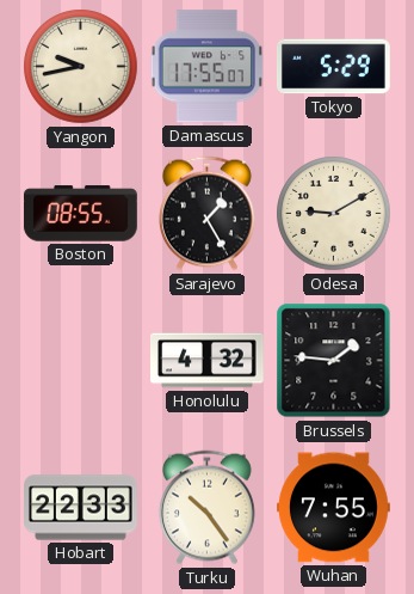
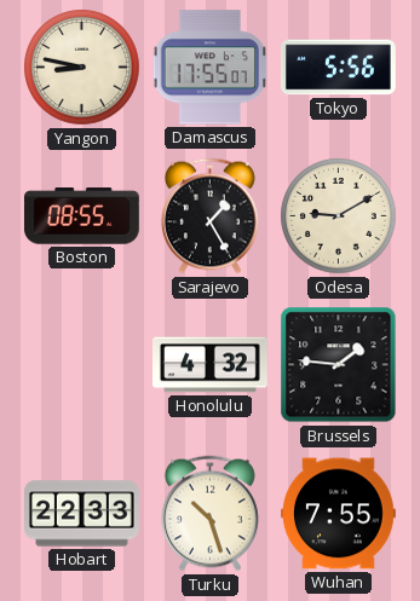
Yangon: 9:43 -> 8:47
Tokyo: 5:29 -> 5:56
Turku: 10:24 -> 10:27
